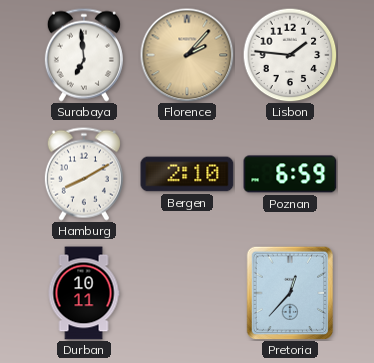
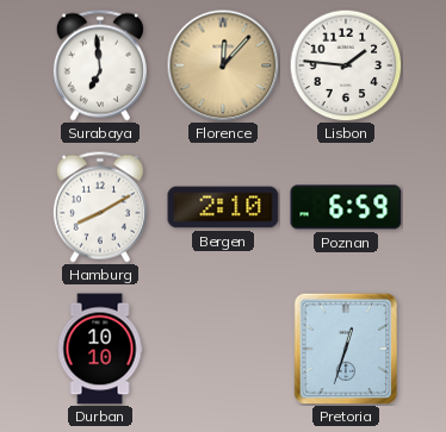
Florence: 2:07 -> 12:07
Durban: 10:11 -> 10:10
Pretoria: 12:37 -> 12:33
